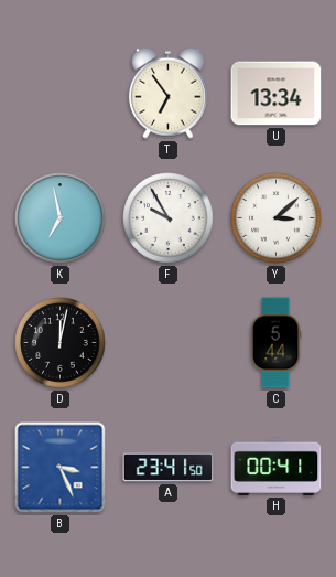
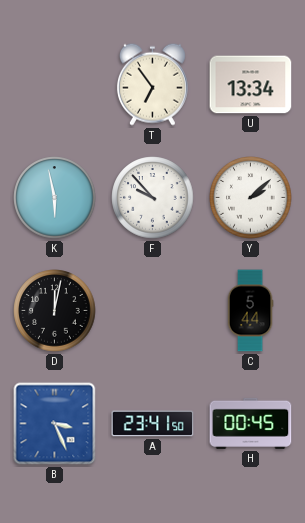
K: 6:58 -> 5:58
F: 9:55 -> 9:53
Y: 3:08 -> 2:08
H: 00:41 -> 00:45
